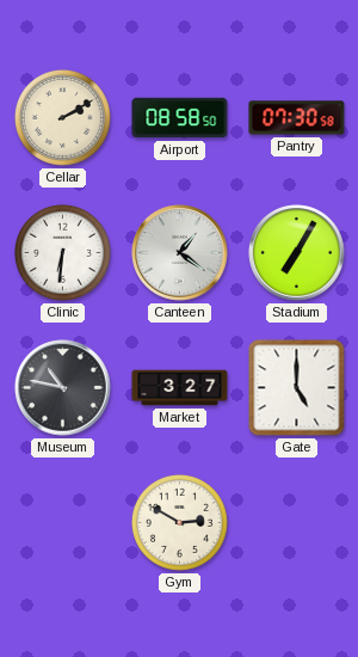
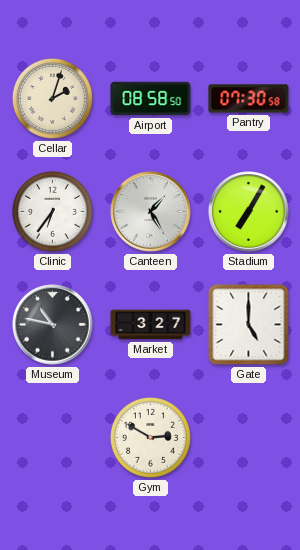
Cellar: 2:10 -> 2:03
Clinic: 6:31 -> 6:36
Canteen: 1:21 -> 1:25
